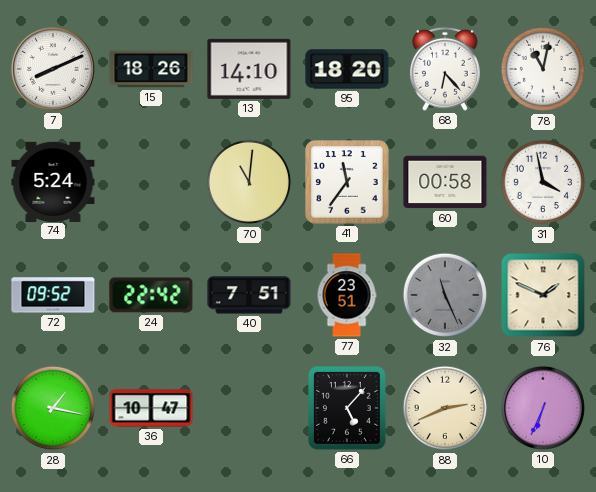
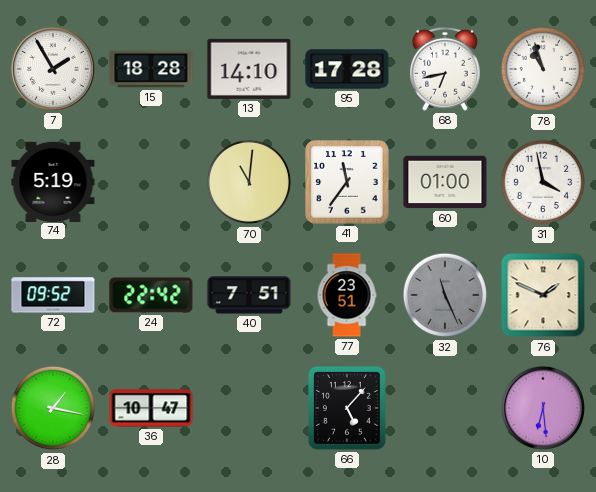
7: 8:11 -> 1:55
15: 18:26 -> 18:28
95: 18:20 -> 17:28
68: 6:23 -> 6:43
78: 11:02 -> 10:57
74: 5:24 -> 5:19
60: 00:58 -> 01:00
88: 2:41 -> none
10: 6:34 -> 6:29
